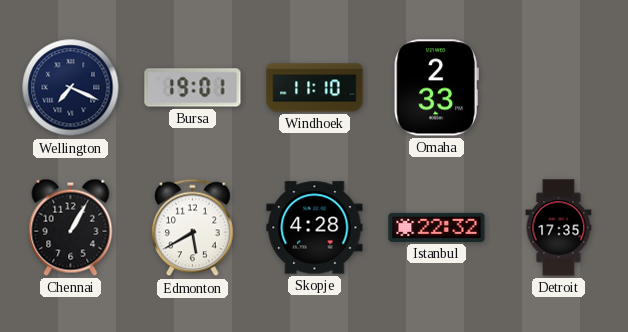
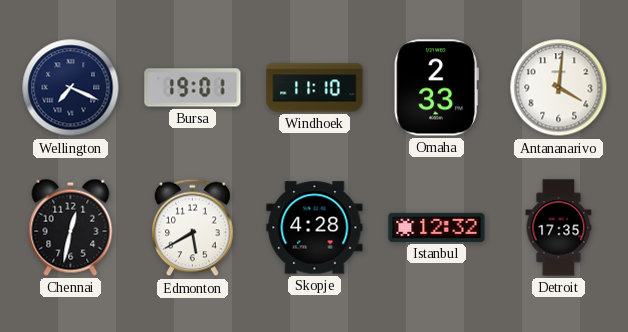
Antananarivo: none -> 4:01
Chennai: 1:05 -> 12:32
Istanbul: 22:32 -> 12:32
